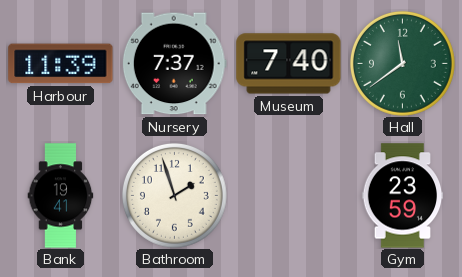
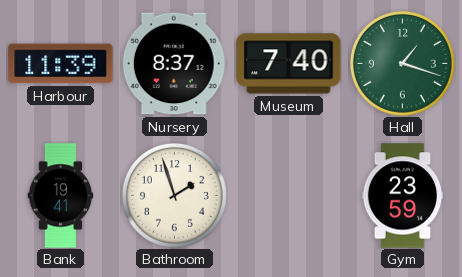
Nursery: 7:37 -> 8:37
Hall: 11:39 -> 1:18
